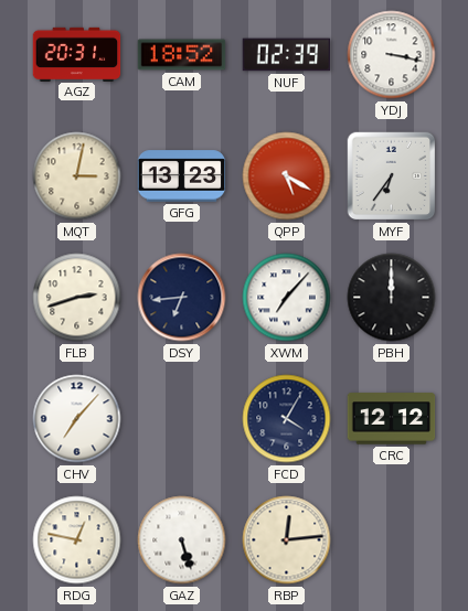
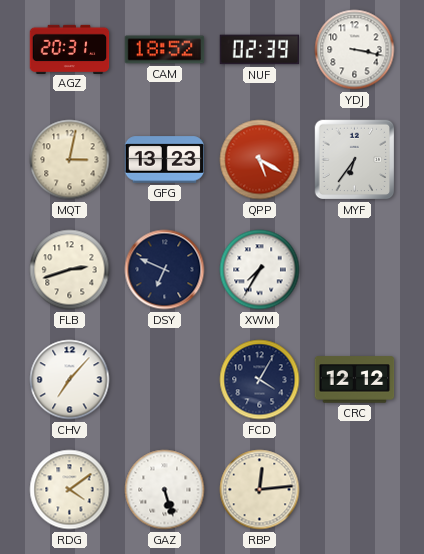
DSY: 6:44 -> 6:49
XWM: 7:07 -> 7:35
PBH: 12:00 -> none
RDG: 12:47 -> 4:09
